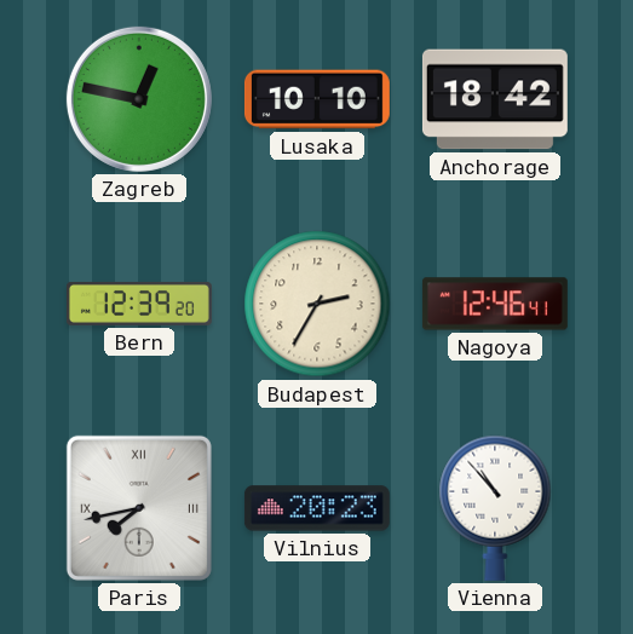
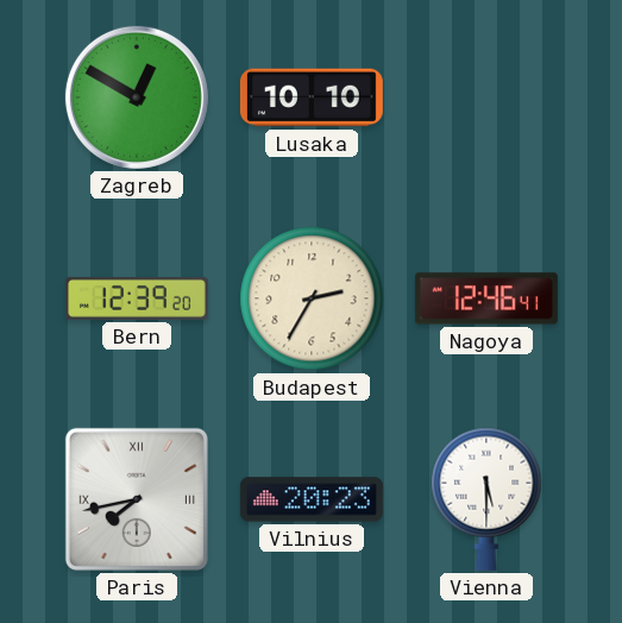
Zagreb: 12:47 -> 12:50
Anchorage: 18:42 -> none
Vienna: 10:53 -> 5:30
